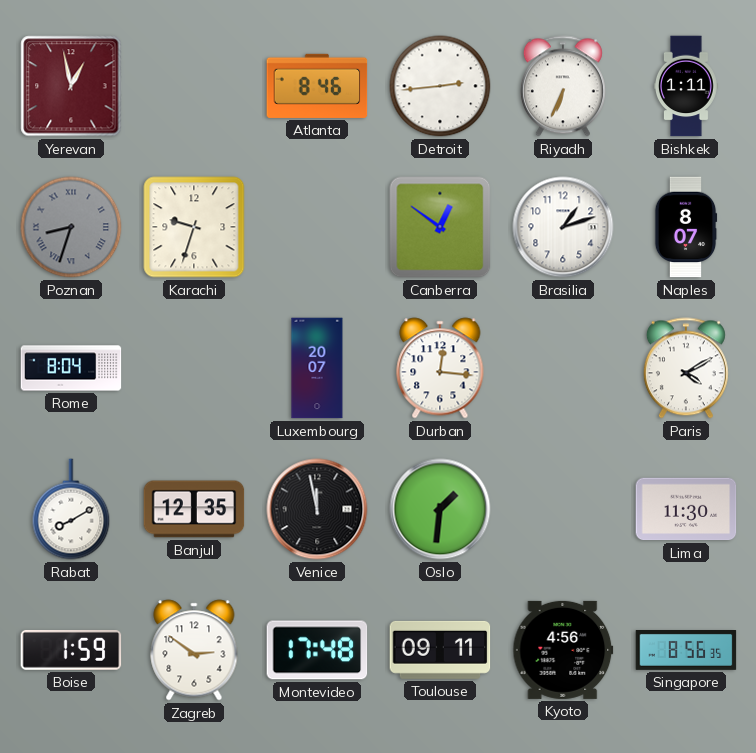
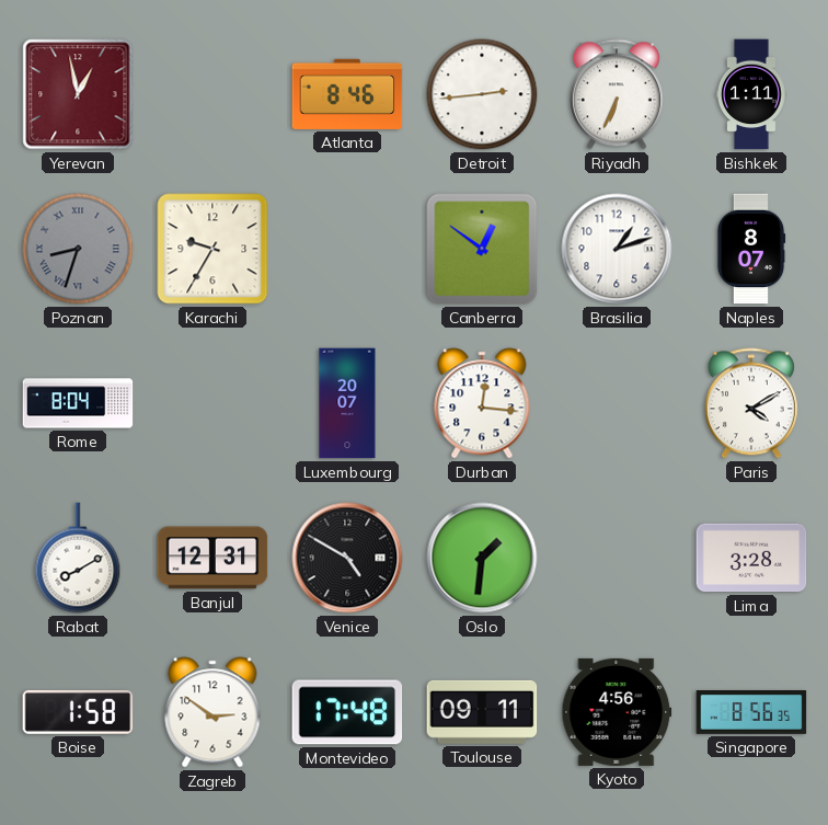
Karachi: 9:33 -> 9:35
Banjul: 12:35 -> 12:31
Venice: 11:58 -> 4:50
Lima: 11:30 -> 3:28
Boise: 1:59 -> 1:58
